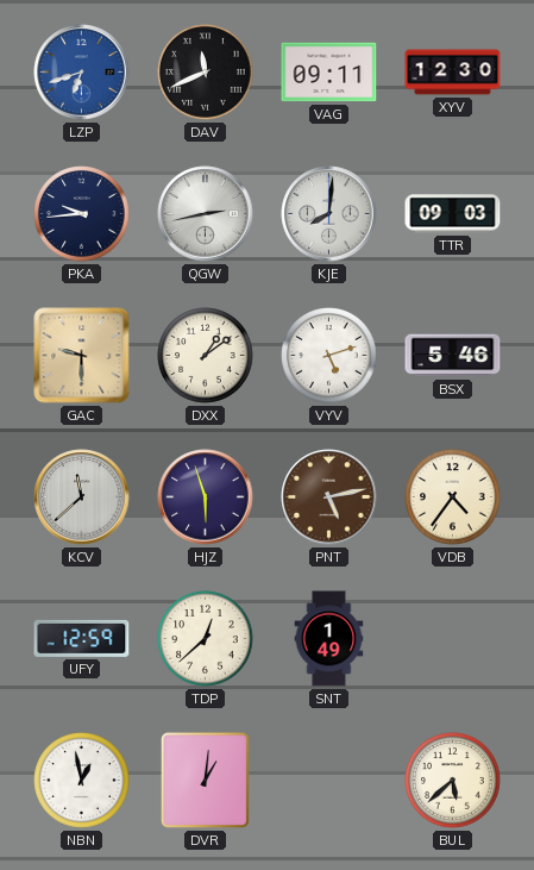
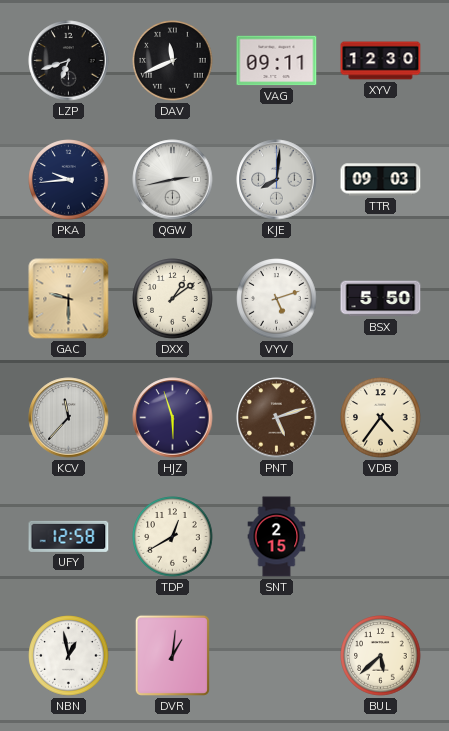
LZP dial: blue -> black
BSX: 5:46 -> 5:50
KCV: 11:38 -> 11:37
PNT: 5:13 -> 5:12
UFY: 12:59 -> 12:58
TDP: 12:38 -> 12:40
SNT: 1:49 -> 2:15
